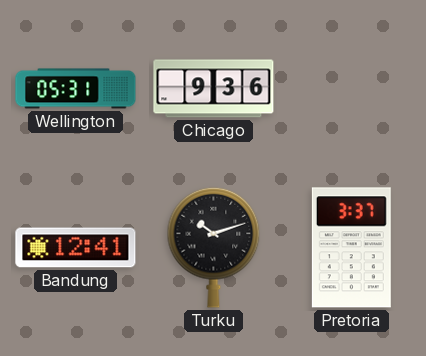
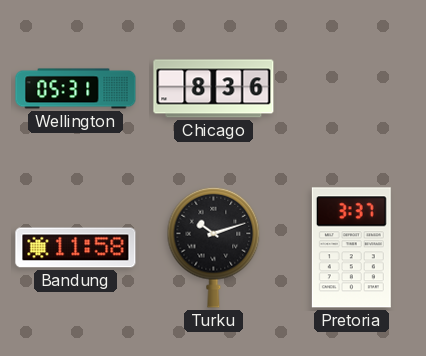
Chicago: 9:36 -> 8:36
Bandung: 12:41 -> 11:58
